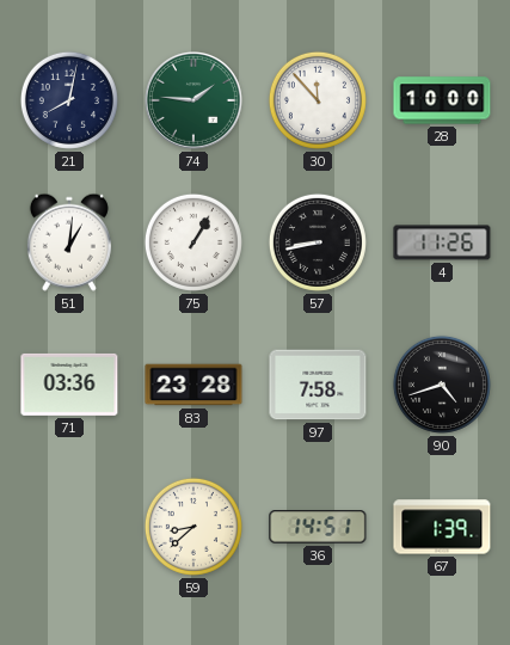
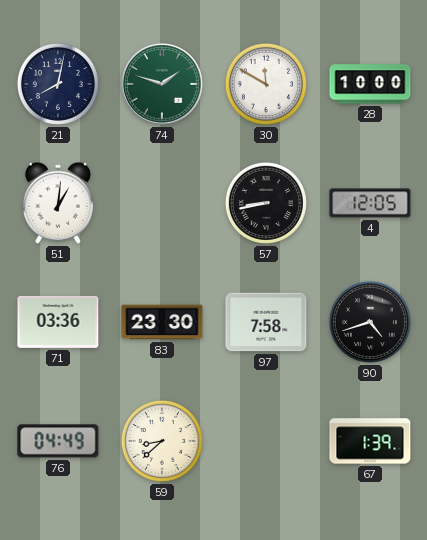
74: 1:46 -> 1:48
30: 11:53 -> 11:50
75: 1:05 -> none
4: 11:26 -> 12:05
83: 23:28 -> 23:30
76: none -> 04:49
36: 14:51 -> none
